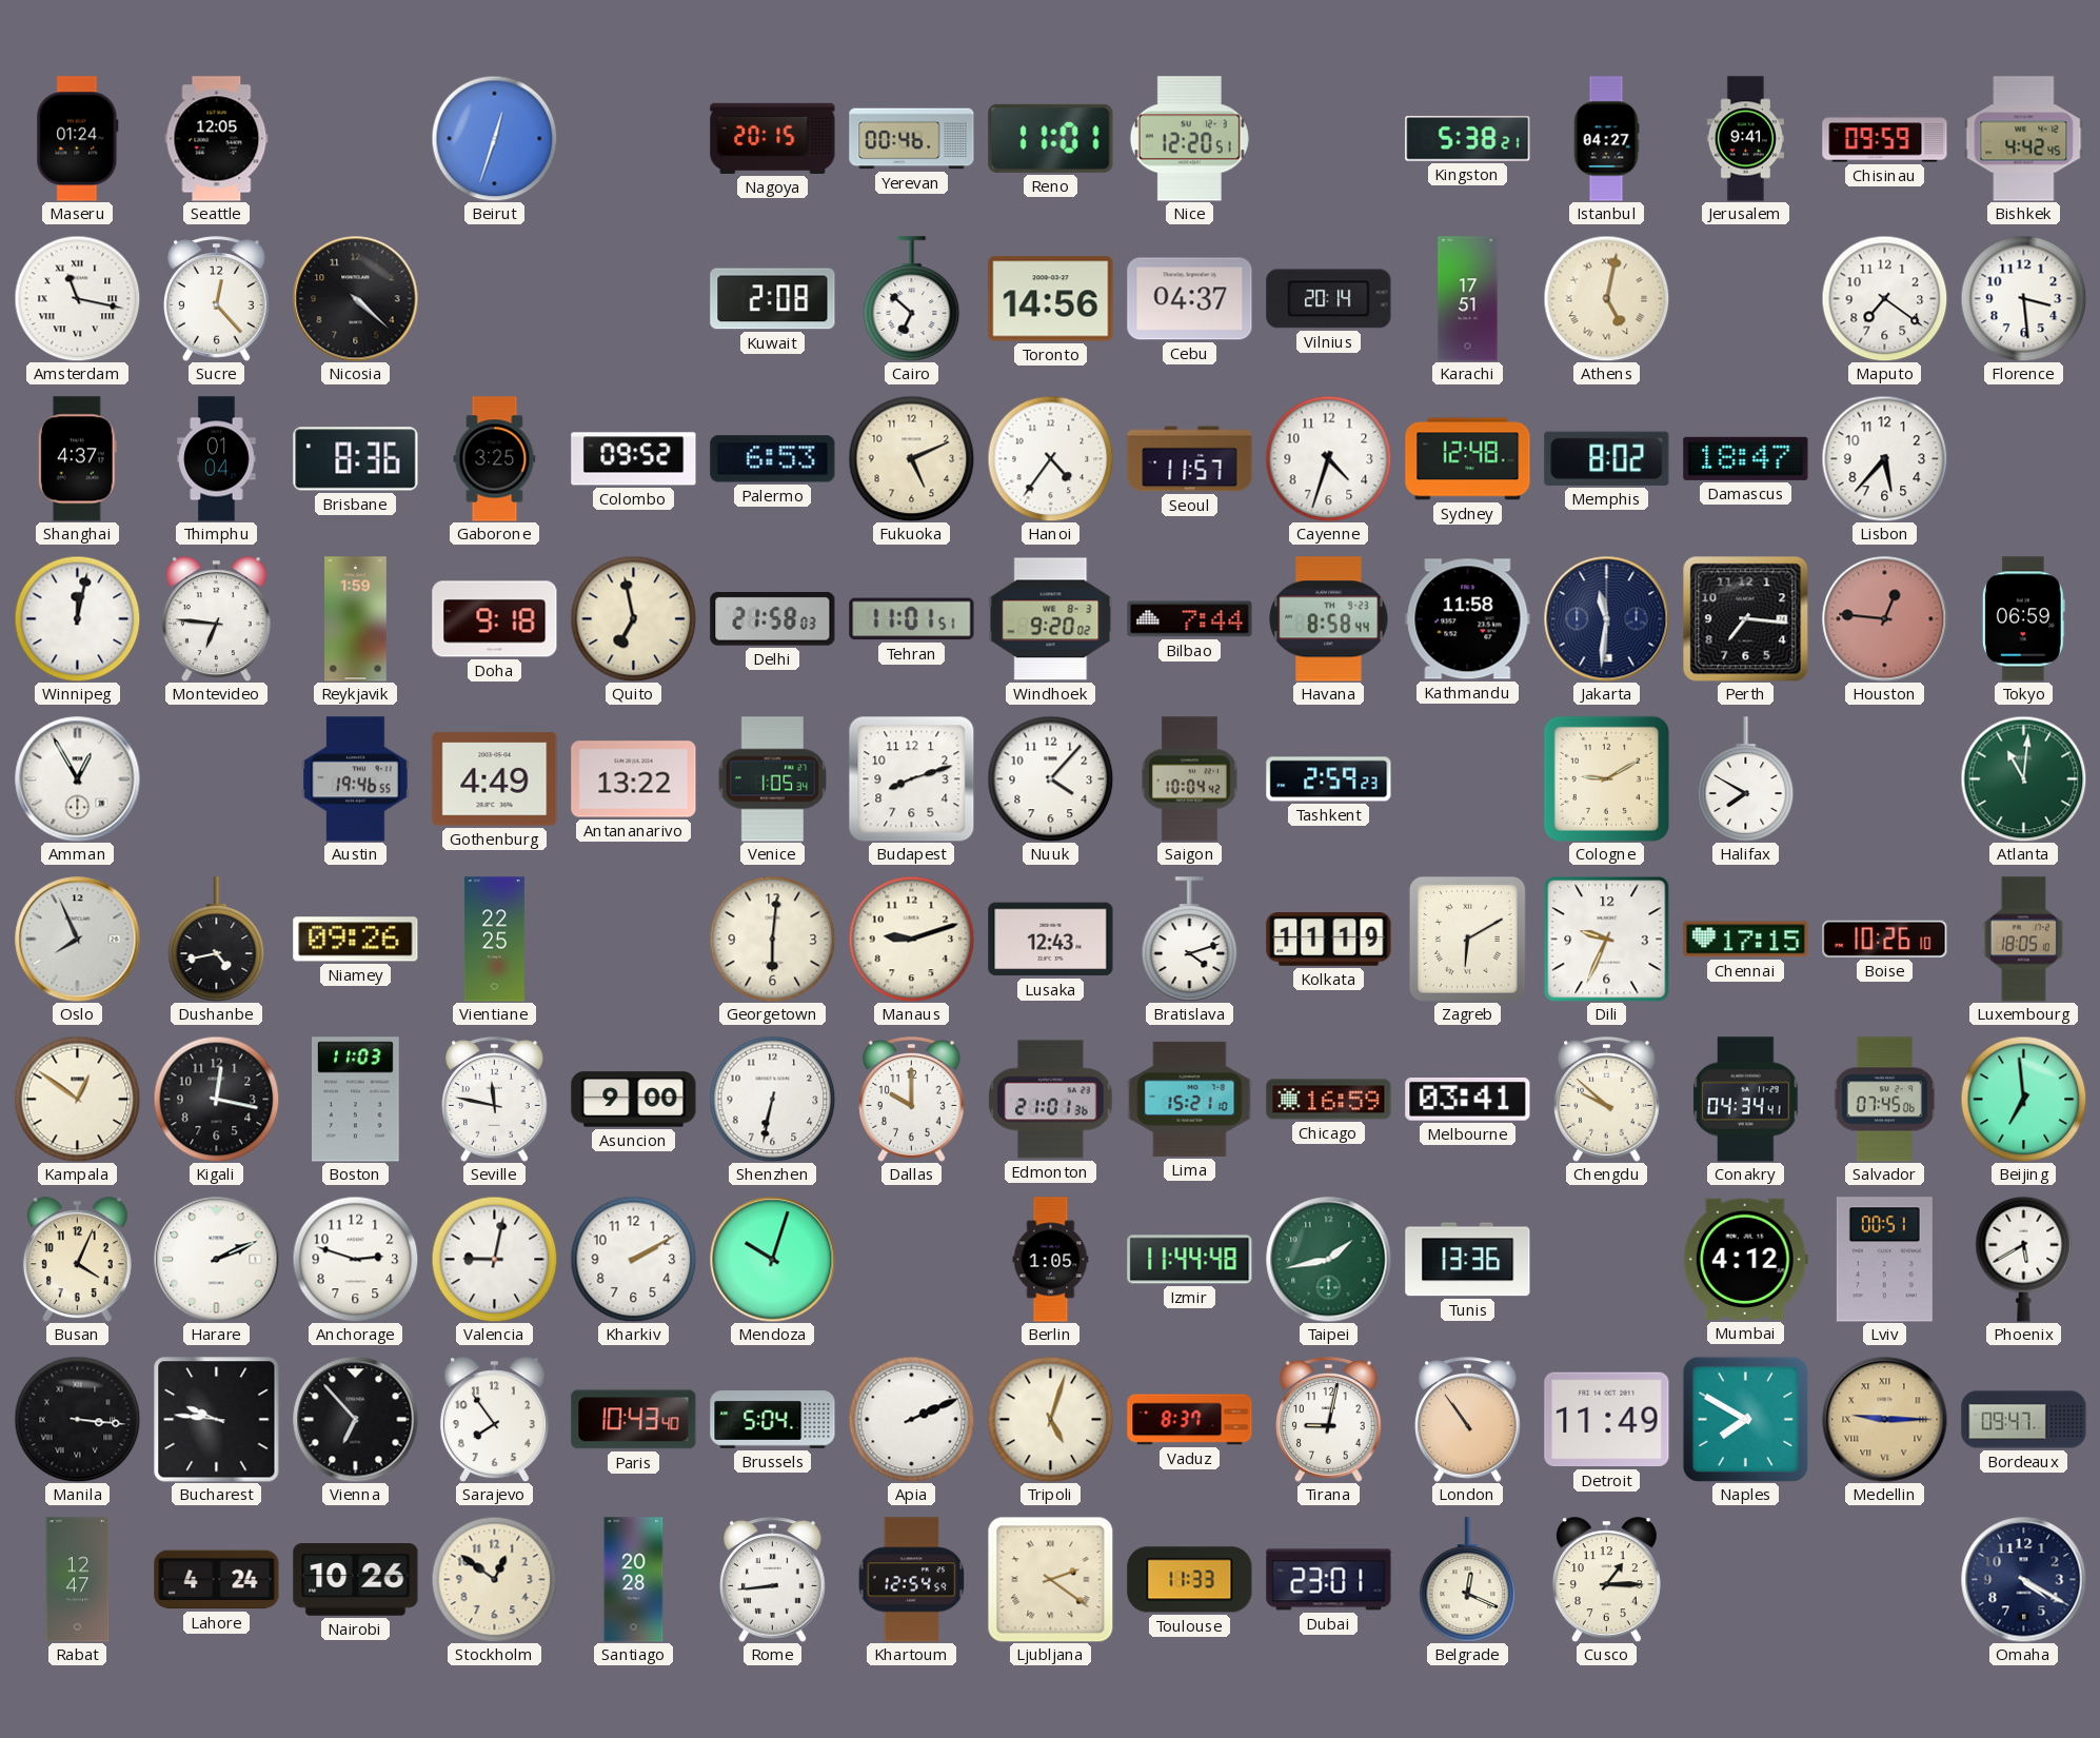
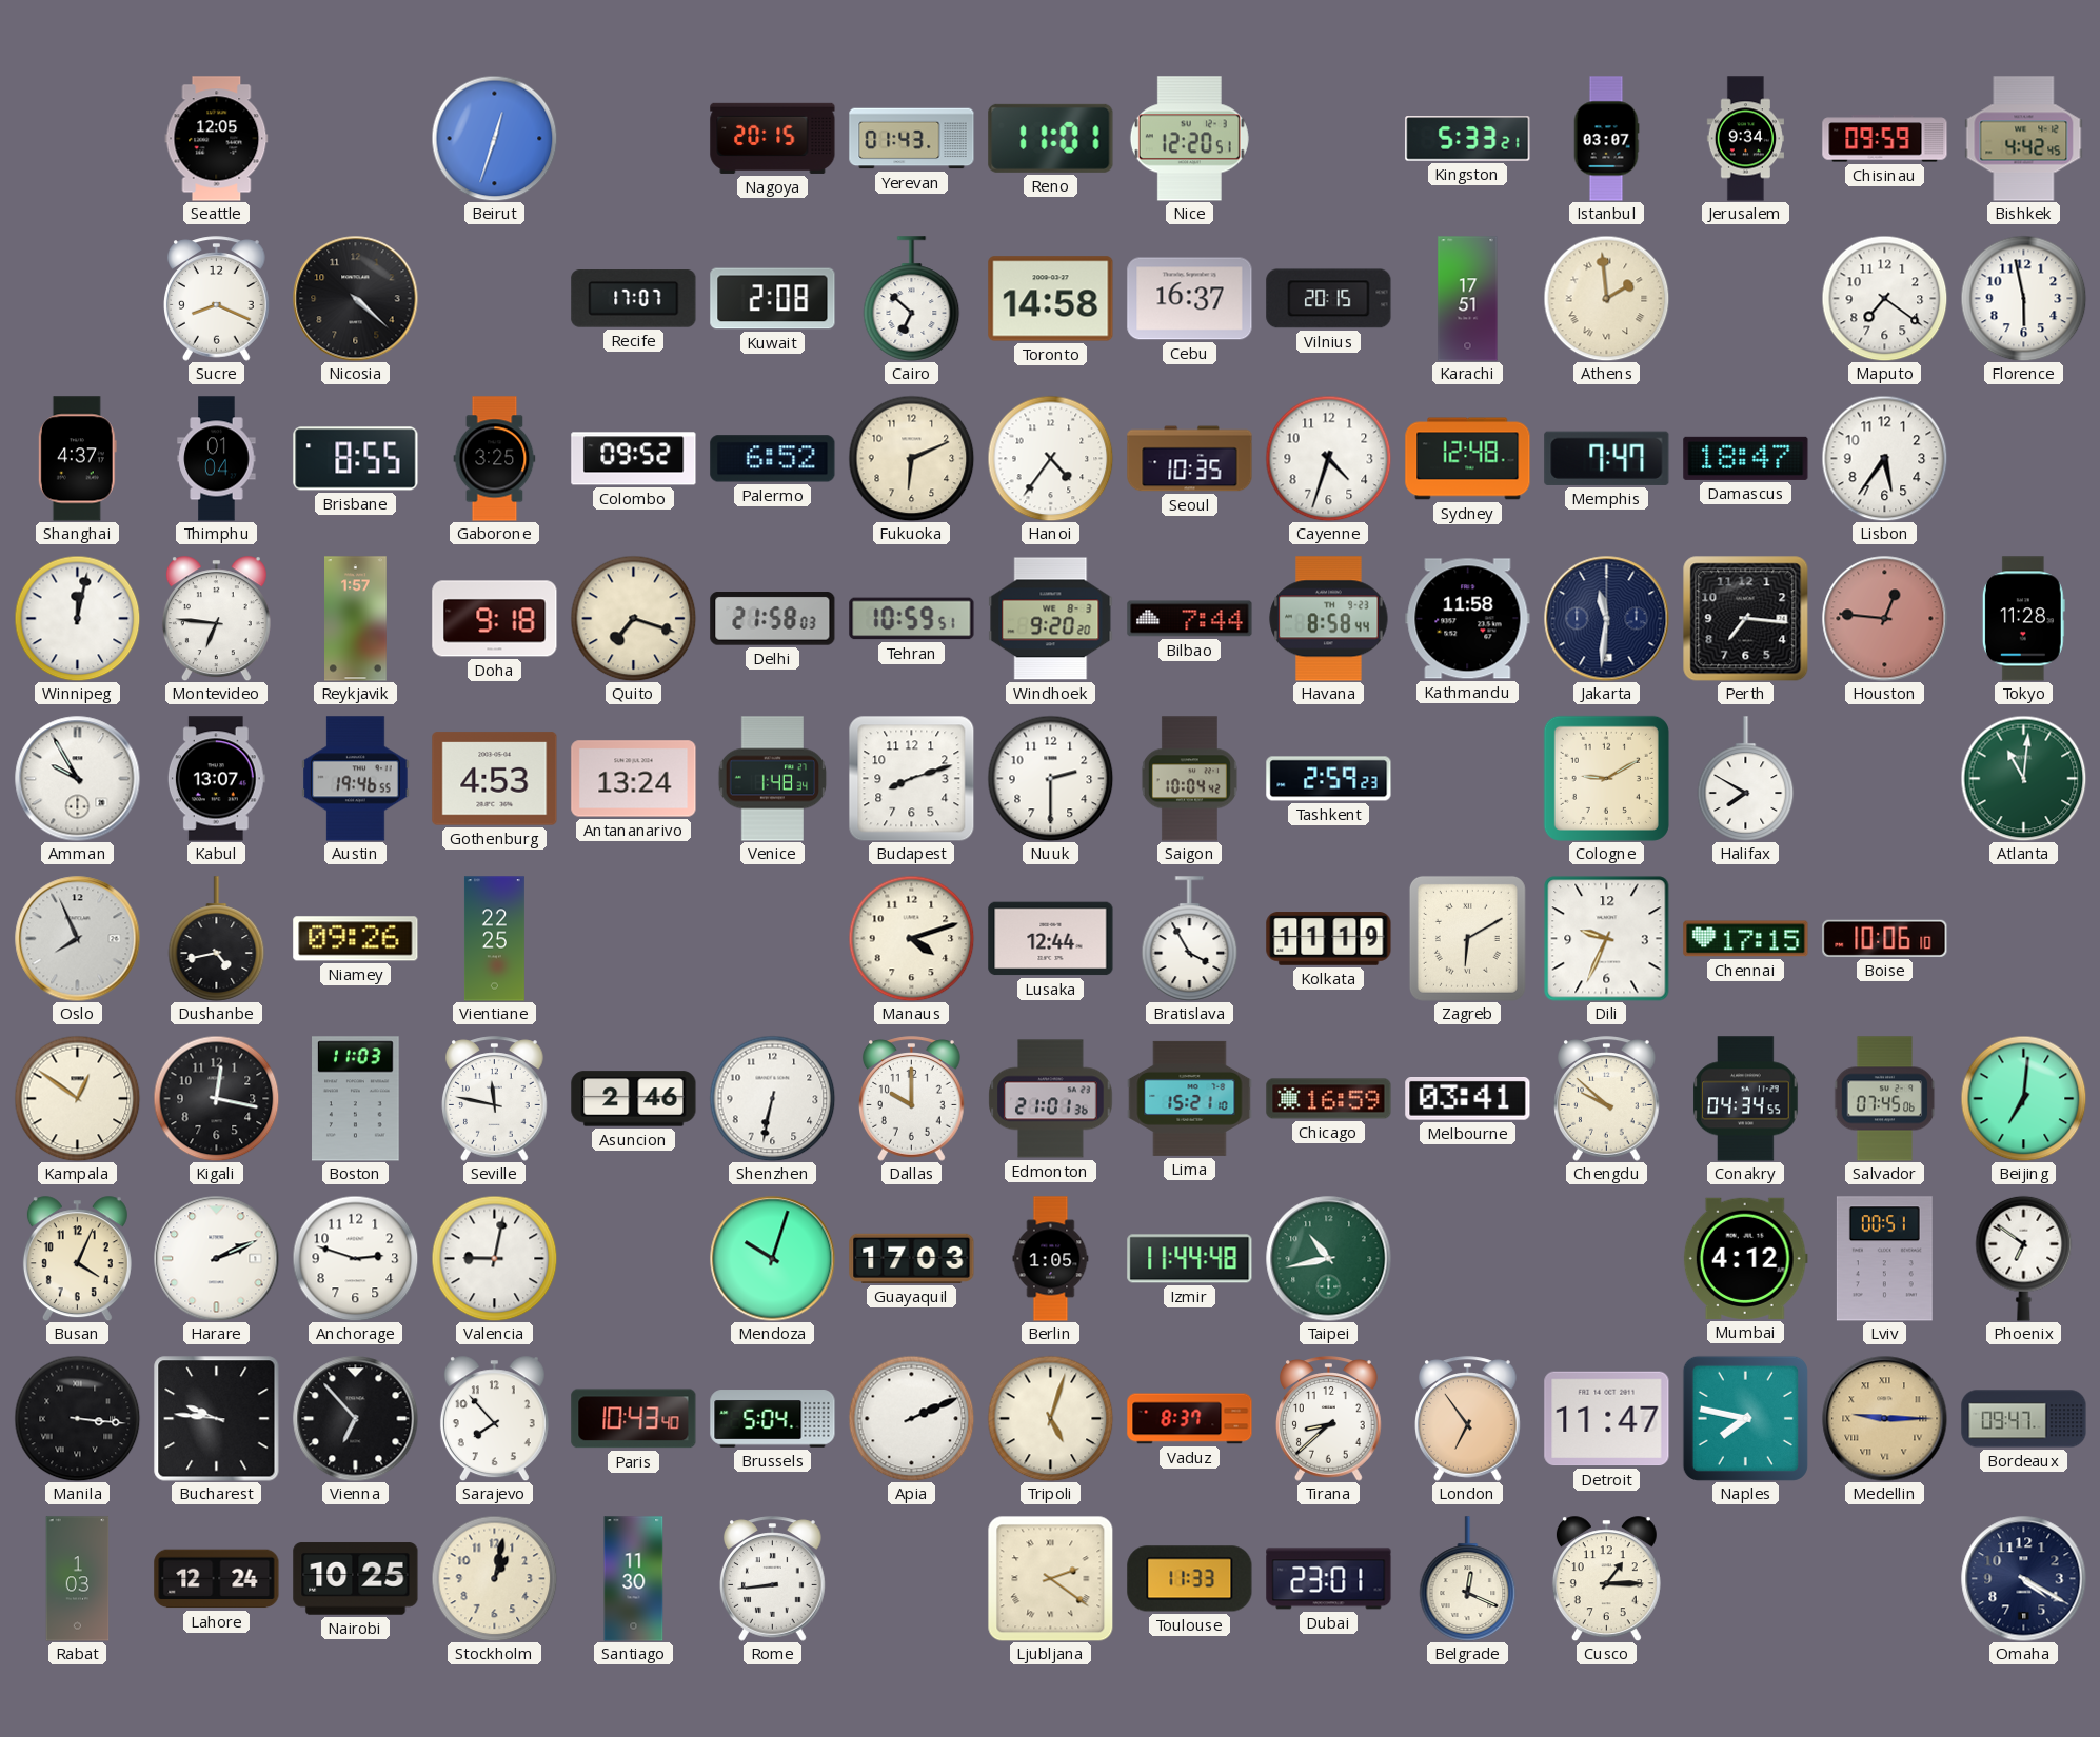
Maseru: 01:24 -> none
Yerevan: 00:46 -> 01:43
Kingston: 5:38 -> 5:33
Istanbul: 04:27 -> 03:07
Jerusalem: 9:41 -> 9:34
Amsterdam: 11:17 -> none
Sucre: 12:23 -> 8:19
Recife: none -> 17:07
Toronto: 14:56 -> 14:58
Cebu: 04:37 -> 16:37
Vilnius: 20:14 -> 20:15
Athens: 5:02 -> 1:59
Florence: 3:29 -> 5:58
Brisbane: 8:36 -> 8:55
Palermo: 6:53 -> 6:52
Fukuoka: 5:11 -> 6:11
Seoul: 11:57 -> 10:35
Memphis: 8:02 -> 7:47
Lisbon: 5:37 -> 5:36
Reykjavik: 1:59 -> 1:57
Quito: 6:58 -> 7:18
Tehran: 11:01 -> 10:59
Windhoek: 9:20:02 -> 9:20:20
Tokyo: 06:59 -> 11:28
Amman: 12:55 -> 9:55
Kabul: none -> 13:07
Gothenburg: 4:49 -> 4:53
Antananarivo: 13:22 -> 13:24
Venice: 1:05 -> 1:48
Nuuk: 4:07 -> 2:30
Georgetown: 6:01 -> none
Manaus: 9:12 -> 4:12
Lusaka: 12:43 -> 12:44
Bratislava: 4:12 -> 3:55
Boise: 10:26 -> 10:06
Luxembourg: 18:05 -> none
Asuncion: 9:00 -> 2:46
Conakry: 04:34:41 -> 04:34:55
Beijing: 6:59 -> 7:01
Kharkiv: 2:10 -> none
Guayaquil: none -> 17:03
Taipei: 1:43 -> 10:43
Tunis: 13:36 -> none
Phoenix: 5:40 -> 6:51
Sarajevo: 7:54 -> 7:53
Tirana: 9:02 -> 8:38
London: 10:54 -> 6:54
Detroit: 11:49 -> 11:47
Naples: 7:50 -> 7:47
Rabat: 12:47 -> 1:03
Lahore: 4:24 -> 12:24
Nairobi: 10:26 -> 10:25
Stockholm: 12:51 -> 1:02
Santiago: 20:28 -> 11:30
Khartoum: 12:54 -> none
